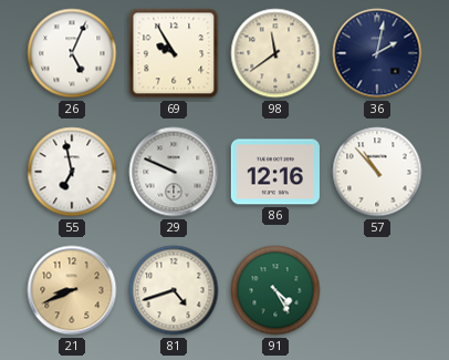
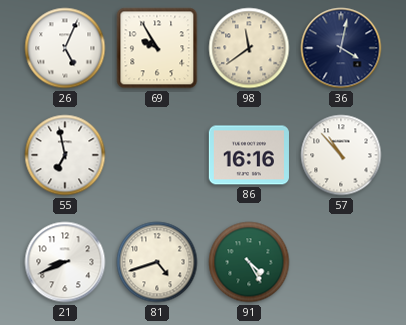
36: 2:02 -> 4:02
29: 9:49 -> none
86: 12:16 -> 16:16
21 dial: champagne -> white
